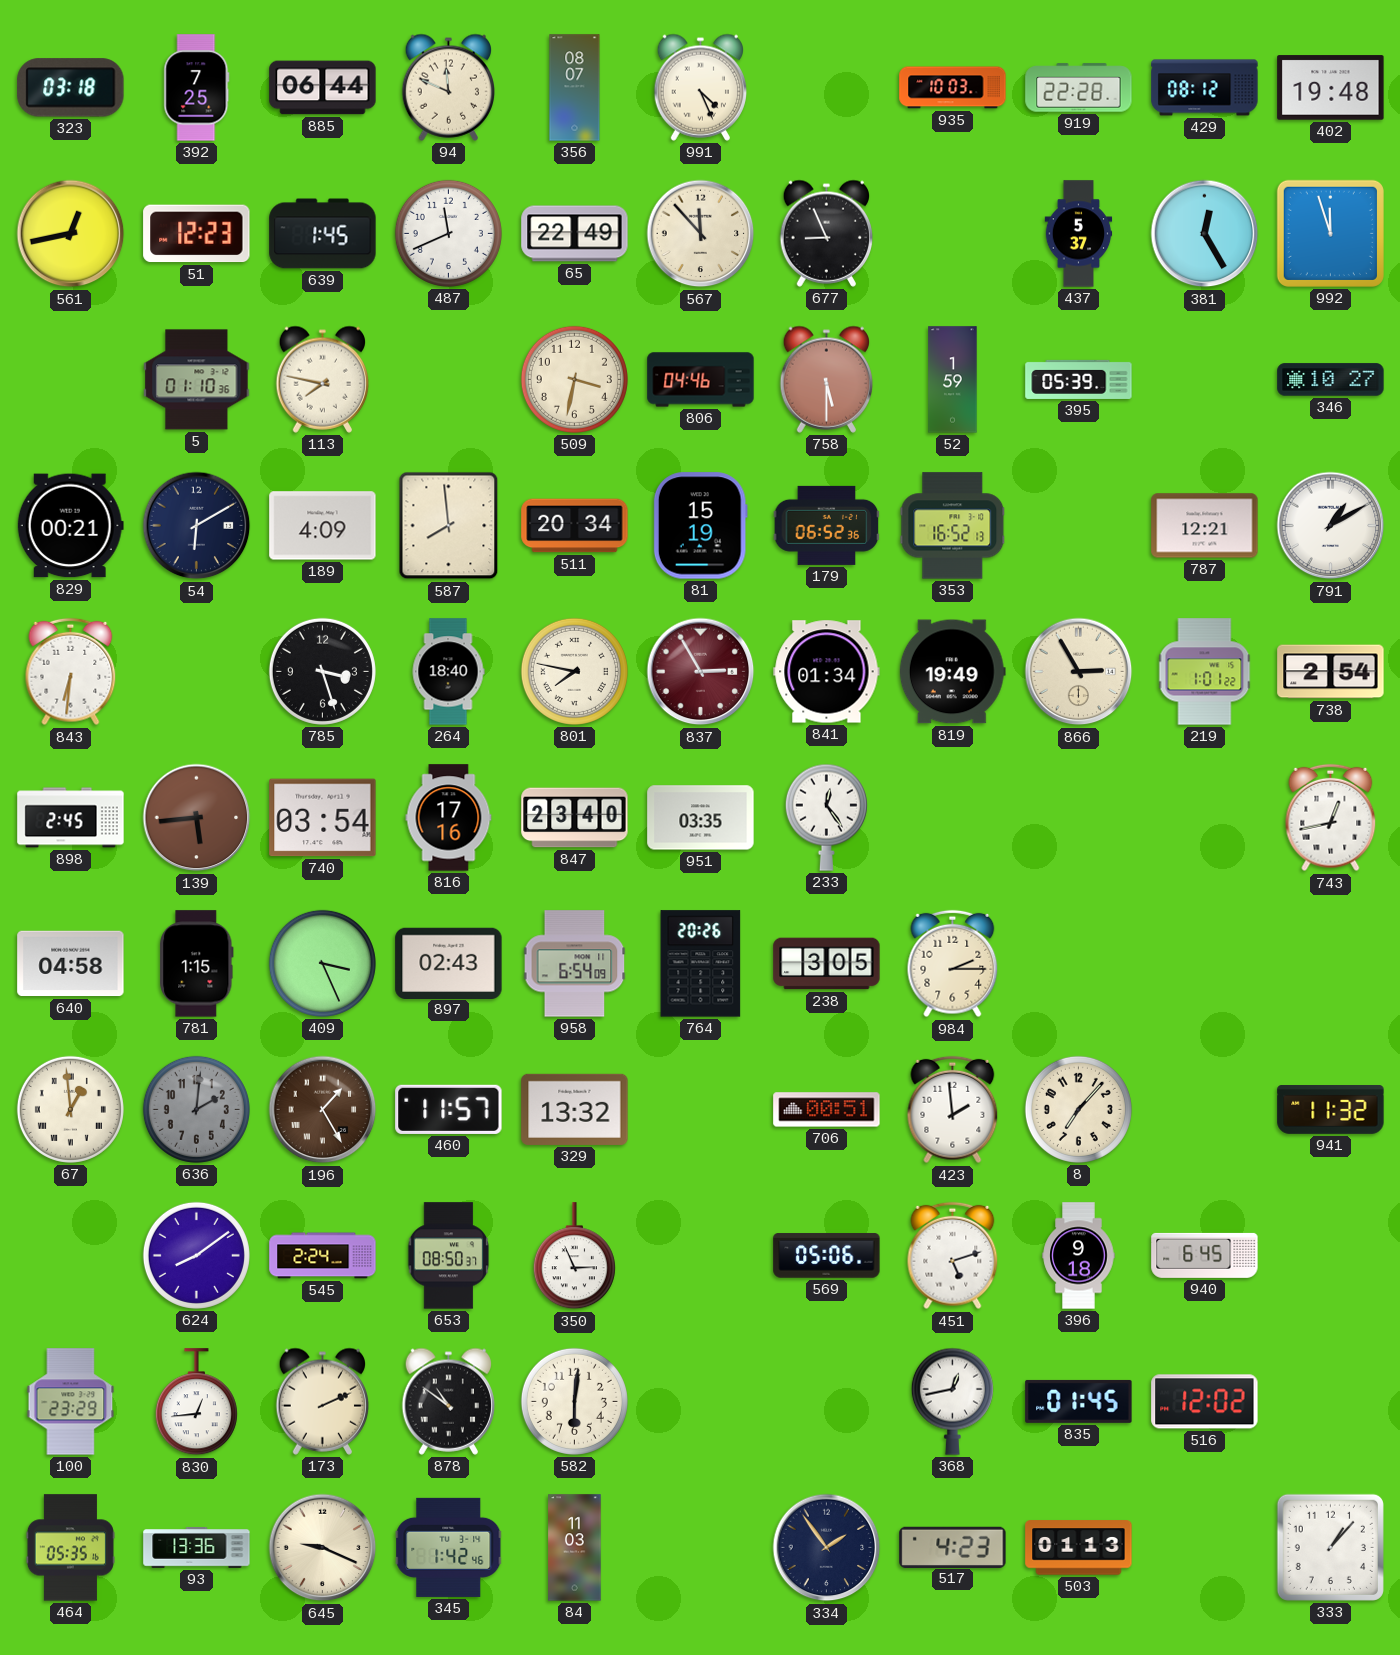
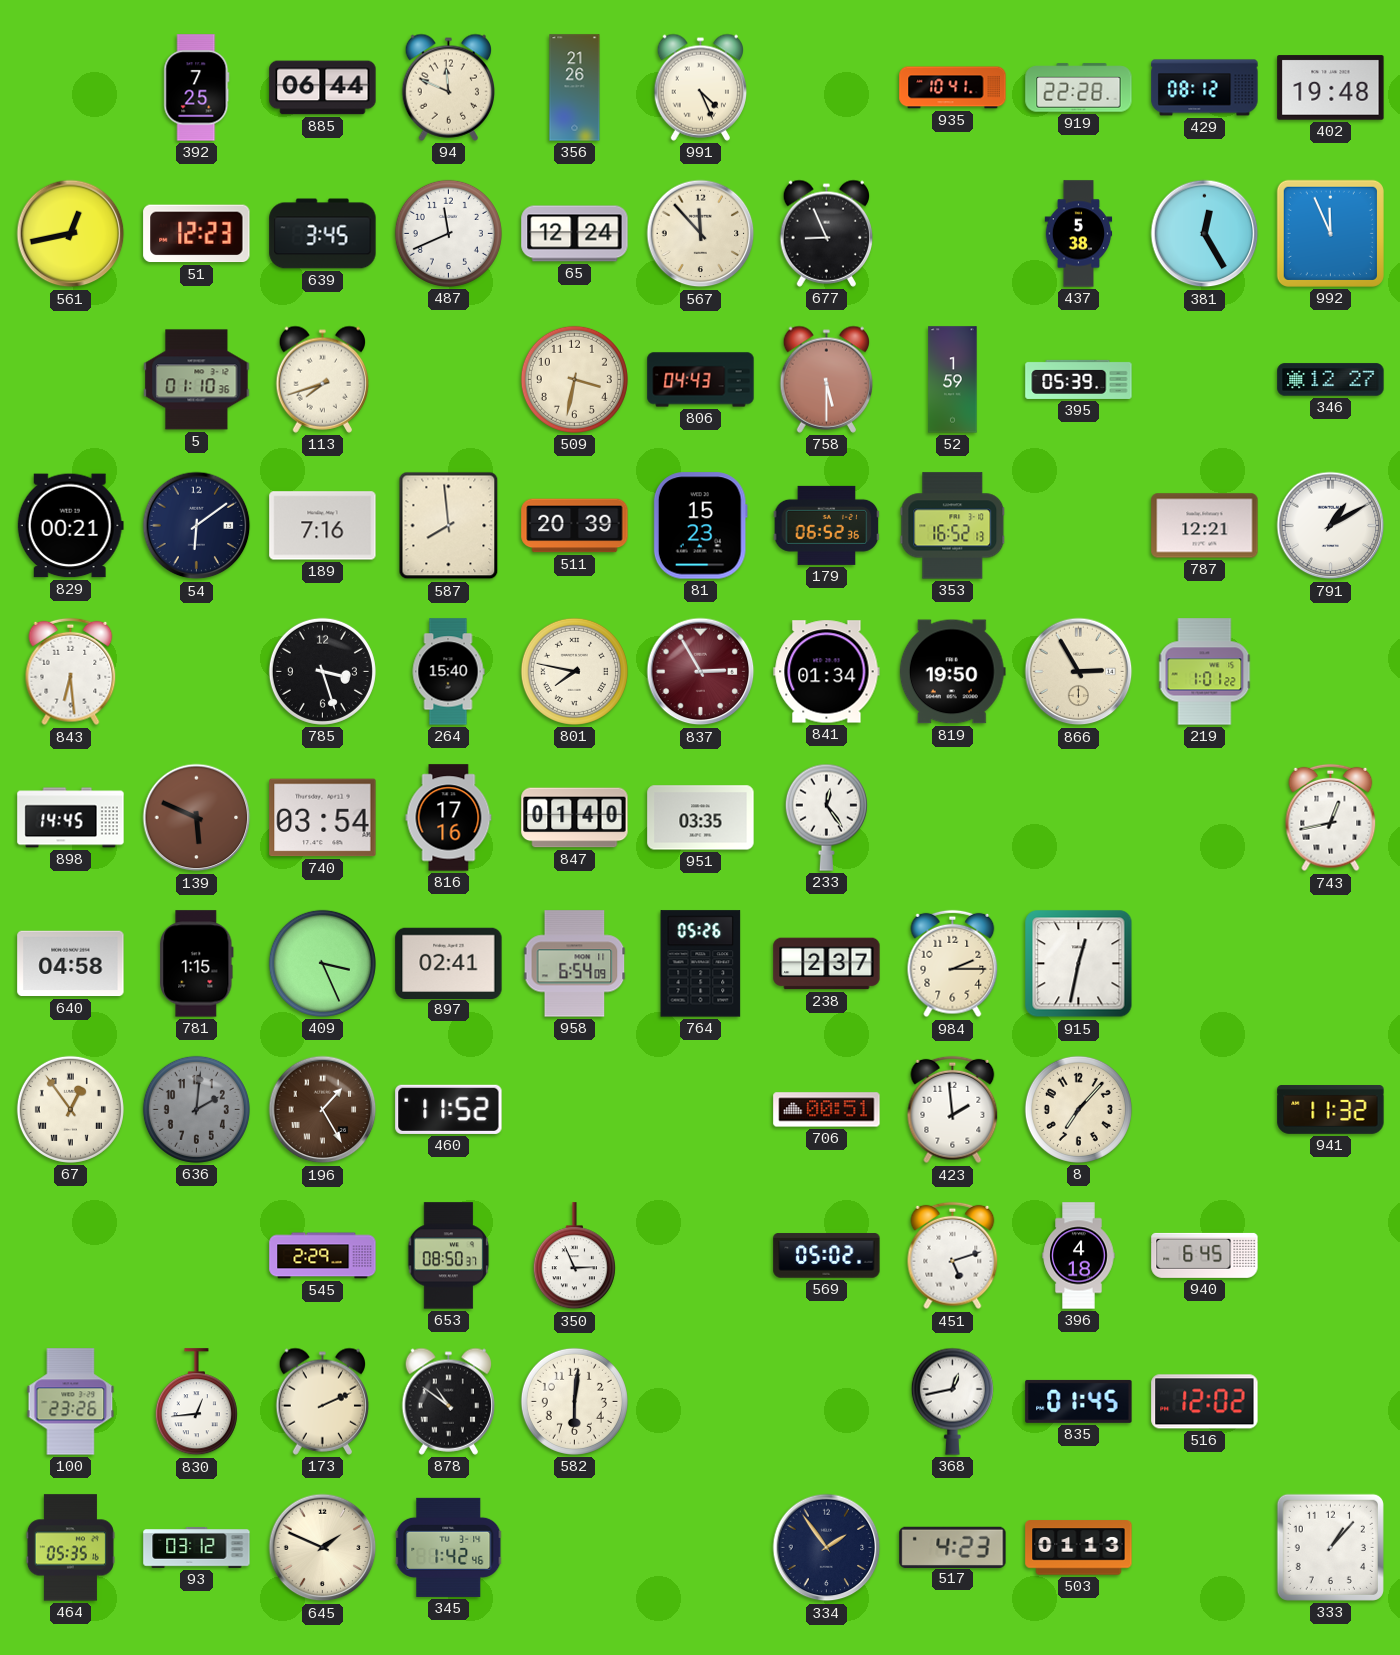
323: 03:18 -> none
356: 08:07 -> 21:26
935: 10:03 -> 10:41
639: 1:45 -> 3:45
65: 22:49 -> 12:24
437: 5:37 -> 5:38
992: 11:57 -> 11:56
113: 7:47 -> 7:42
806: 04:46 -> 04:43
346: 10:27 -> 12:27
54: 6:10 -> 6:09
189: 4:09 -> 7:16
511: 20:34 -> 20:39
81: 15:19 -> 15:23
843: 6:31 -> 6:29
264: 18:40 -> 15:40
819: 19:49 -> 19:50
738: 2:54 -> none
898: 2:45 -> 14:45
139: 5:44 -> 5:49
847: 23:40 -> 01:40
897: 02:43 -> 02:41
764: 20:26 -> 05:26
238: 3:05 -> 2:37
915: none -> 12:32
67: 12:59 -> 12:54
460: 11:57 -> 11:52
329: 13:32 -> none
624: 8:09 -> none
545: 2:24 -> 2:29
569: 05:06 -> 05:02
396: 9:18 -> 4:18
100: 23:29 -> 23:26
93: 13:36 -> 03:12
645: 9:19 -> 1:49
84: 11:03 -> none
